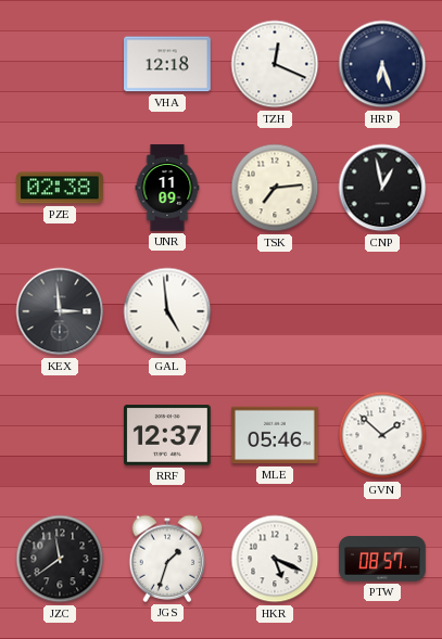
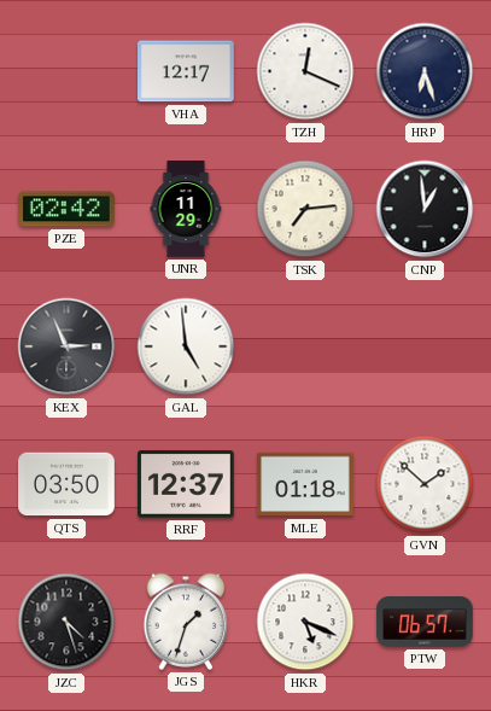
VHA: 12:18 -> 12:17
PZE: 02:38 -> 02:42
UNR: 11:09 -> 11:29
CNP: 12:58 -> 12:59
KEX: 2:59 -> 2:56
QTS: none -> 03:50
MLE: 05:46 -> 01:18
JZC: 11:39 -> 4:27
PTW: 08:57 -> 06:57
